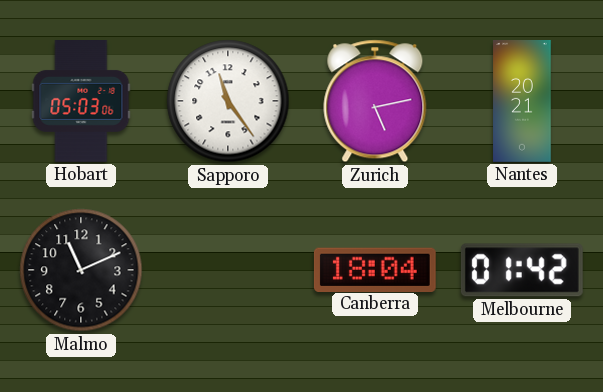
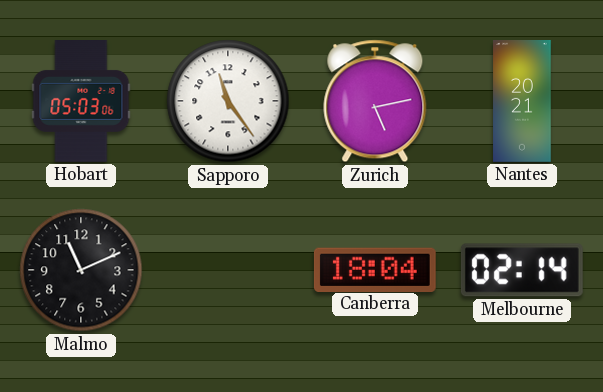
Melbourne: 01:42 -> 02:14
